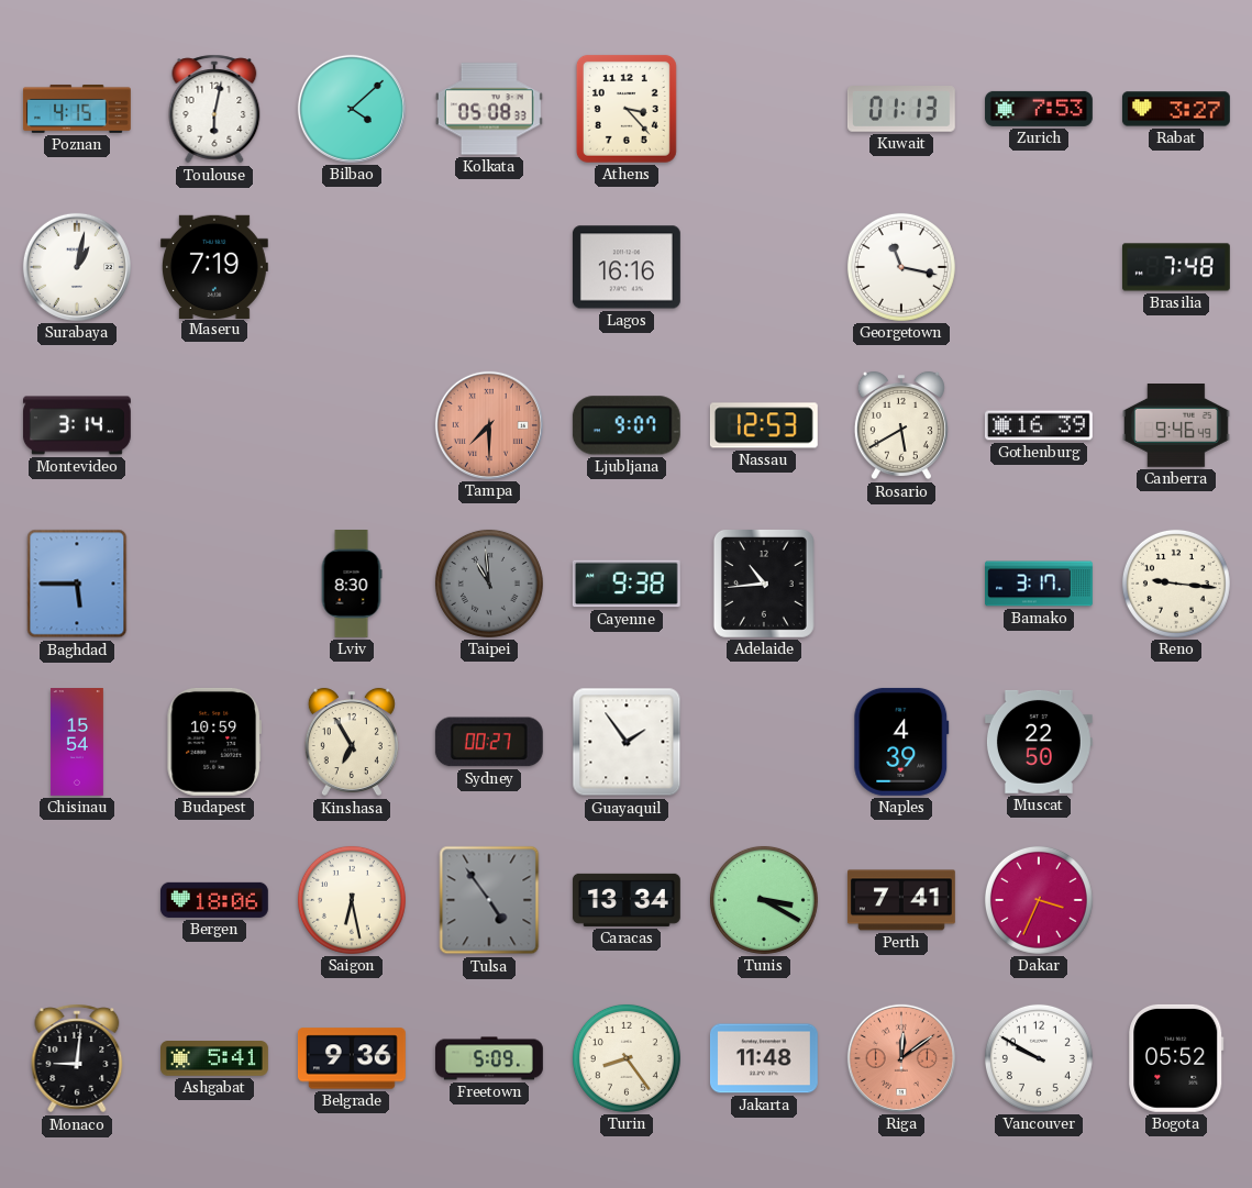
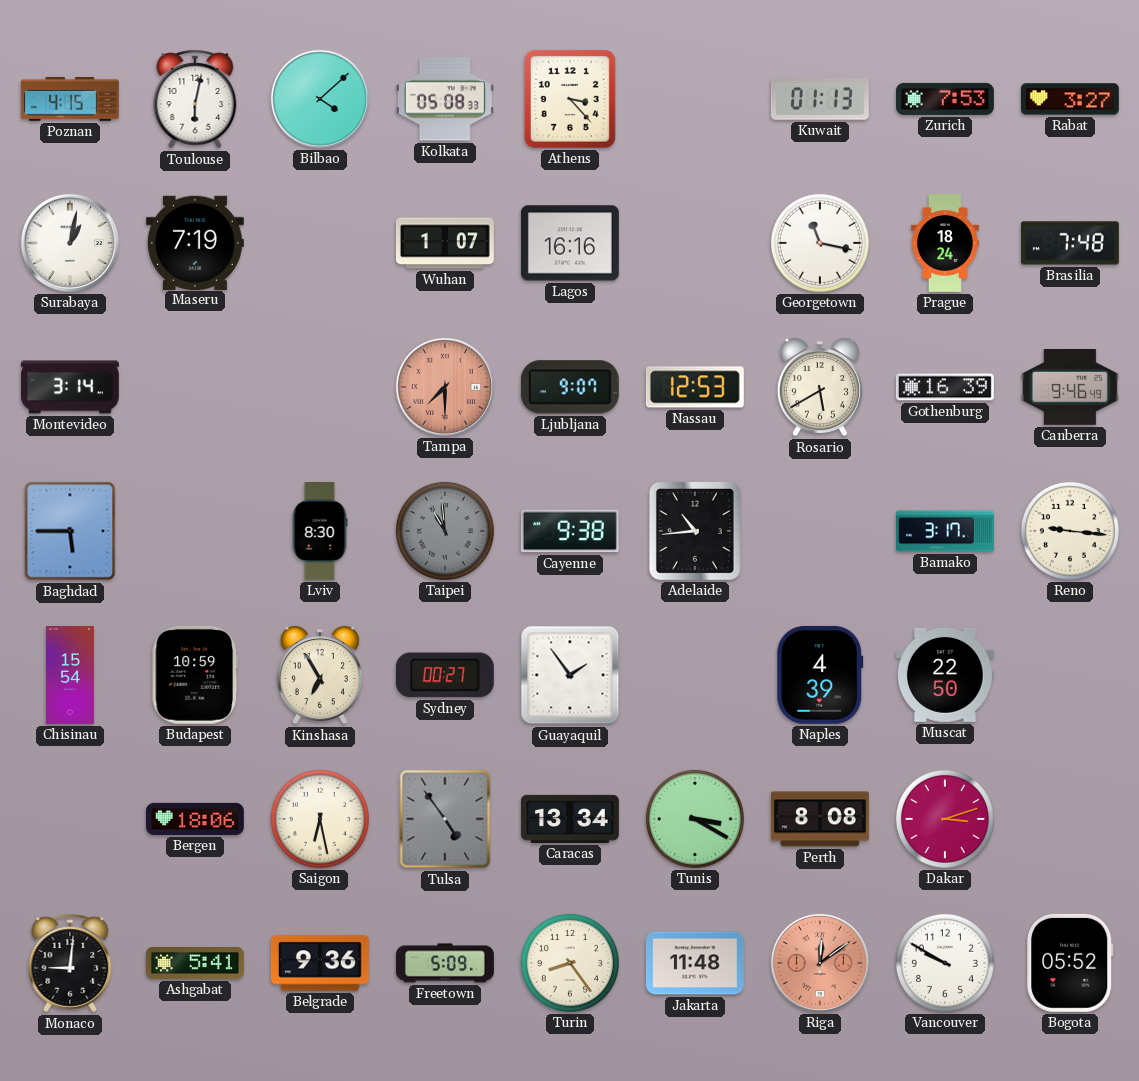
Wuhan: none -> 1:07
Prague: none -> 18:24
Perth: 7:41 -> 8:08
Dakar: 3:34 -> 3:12
